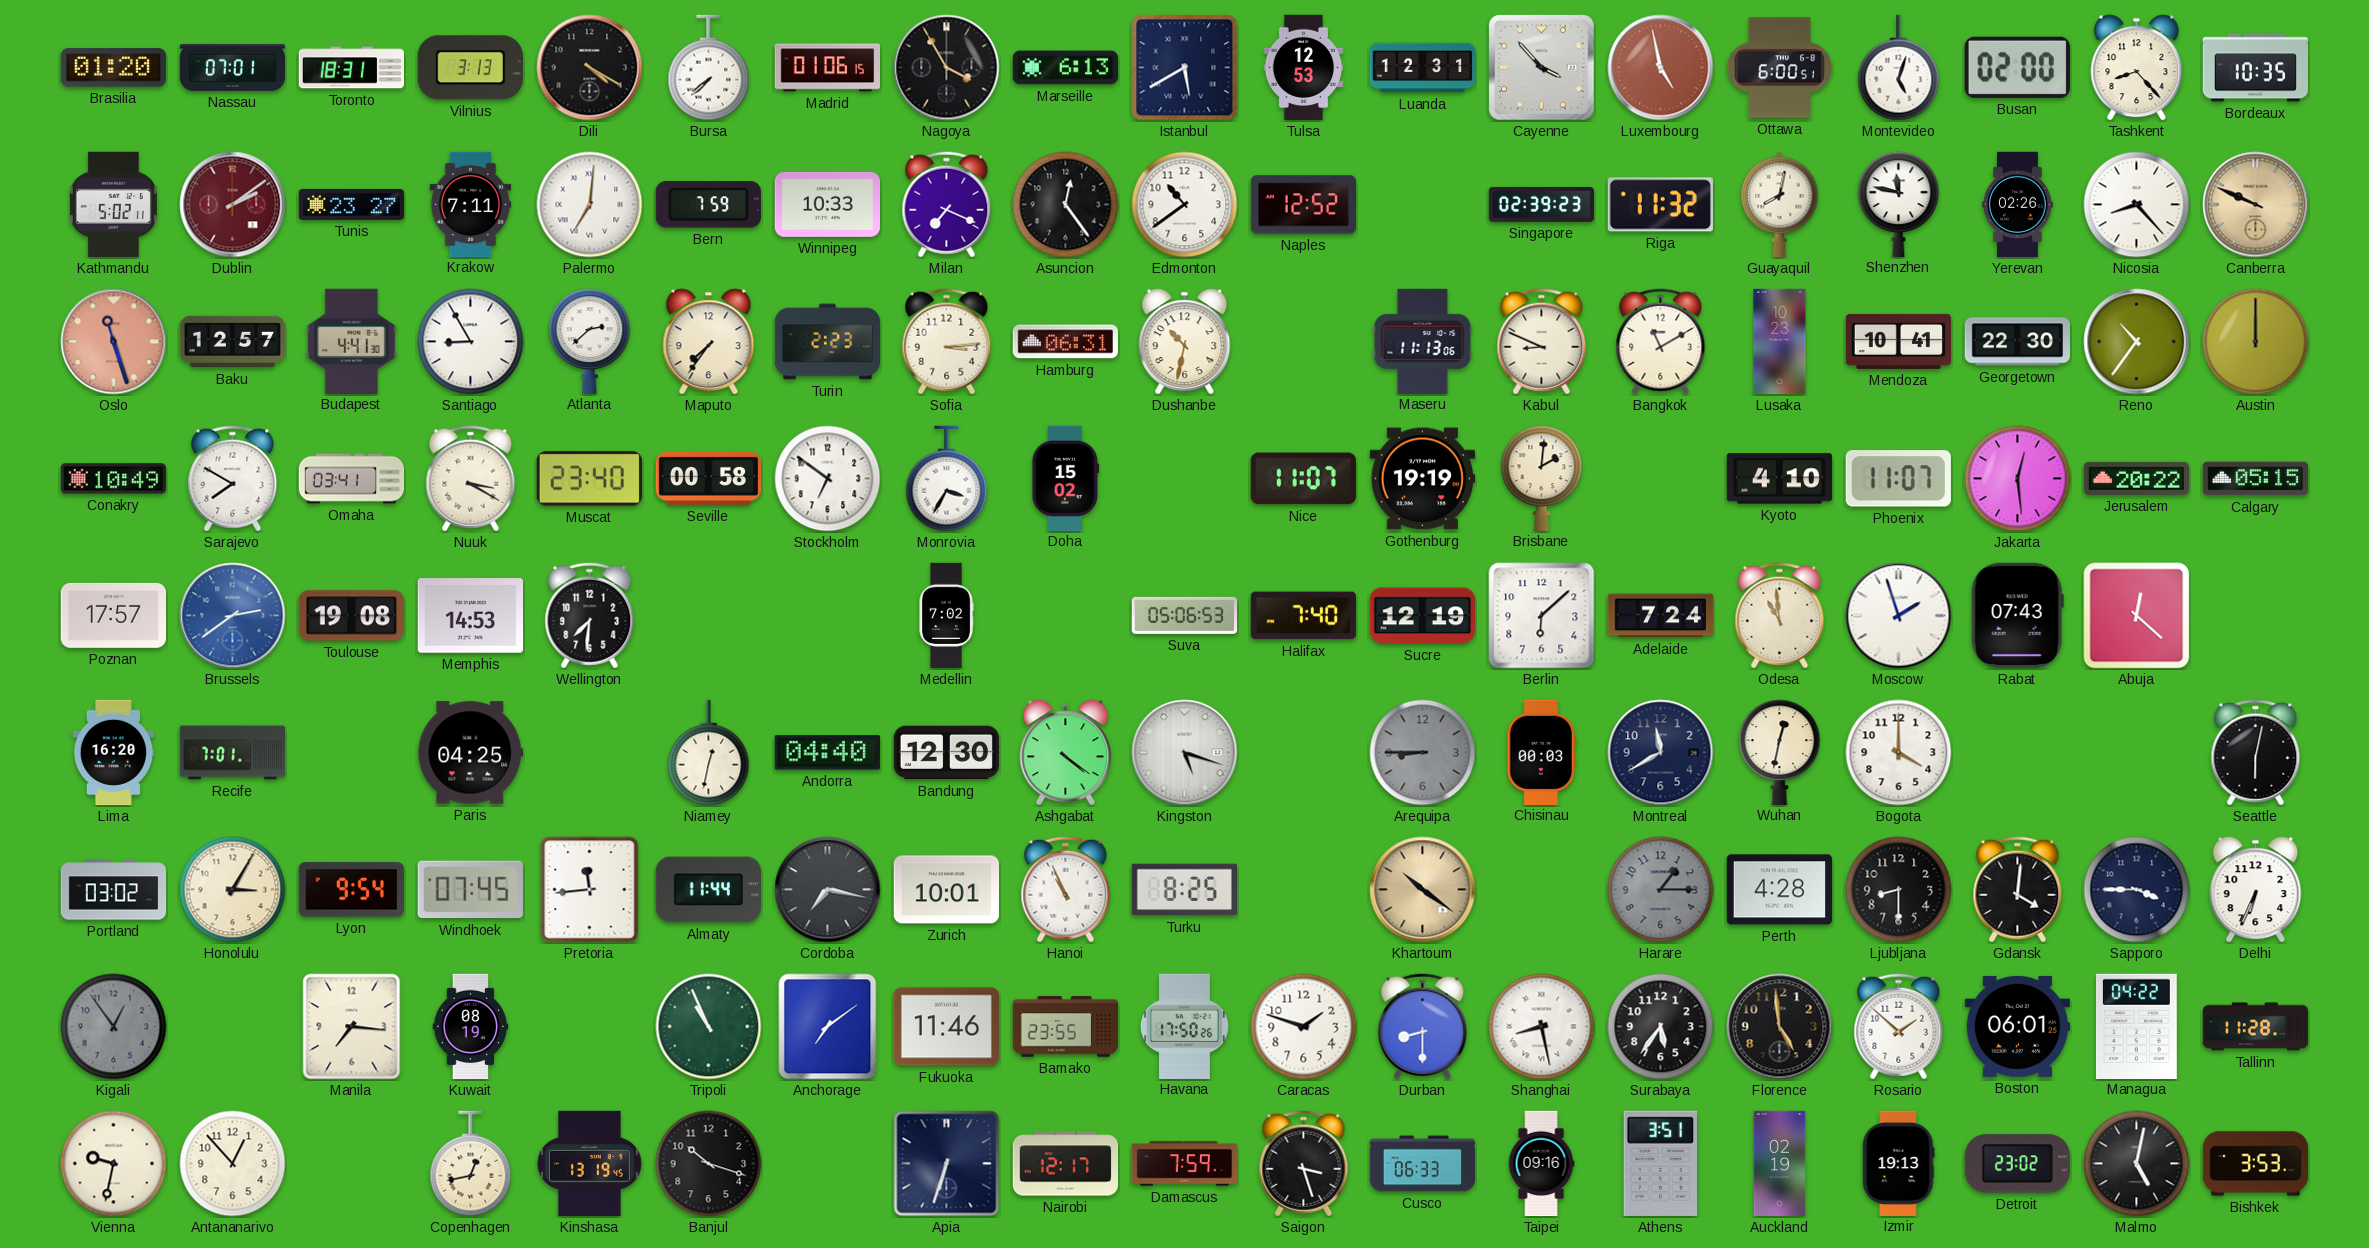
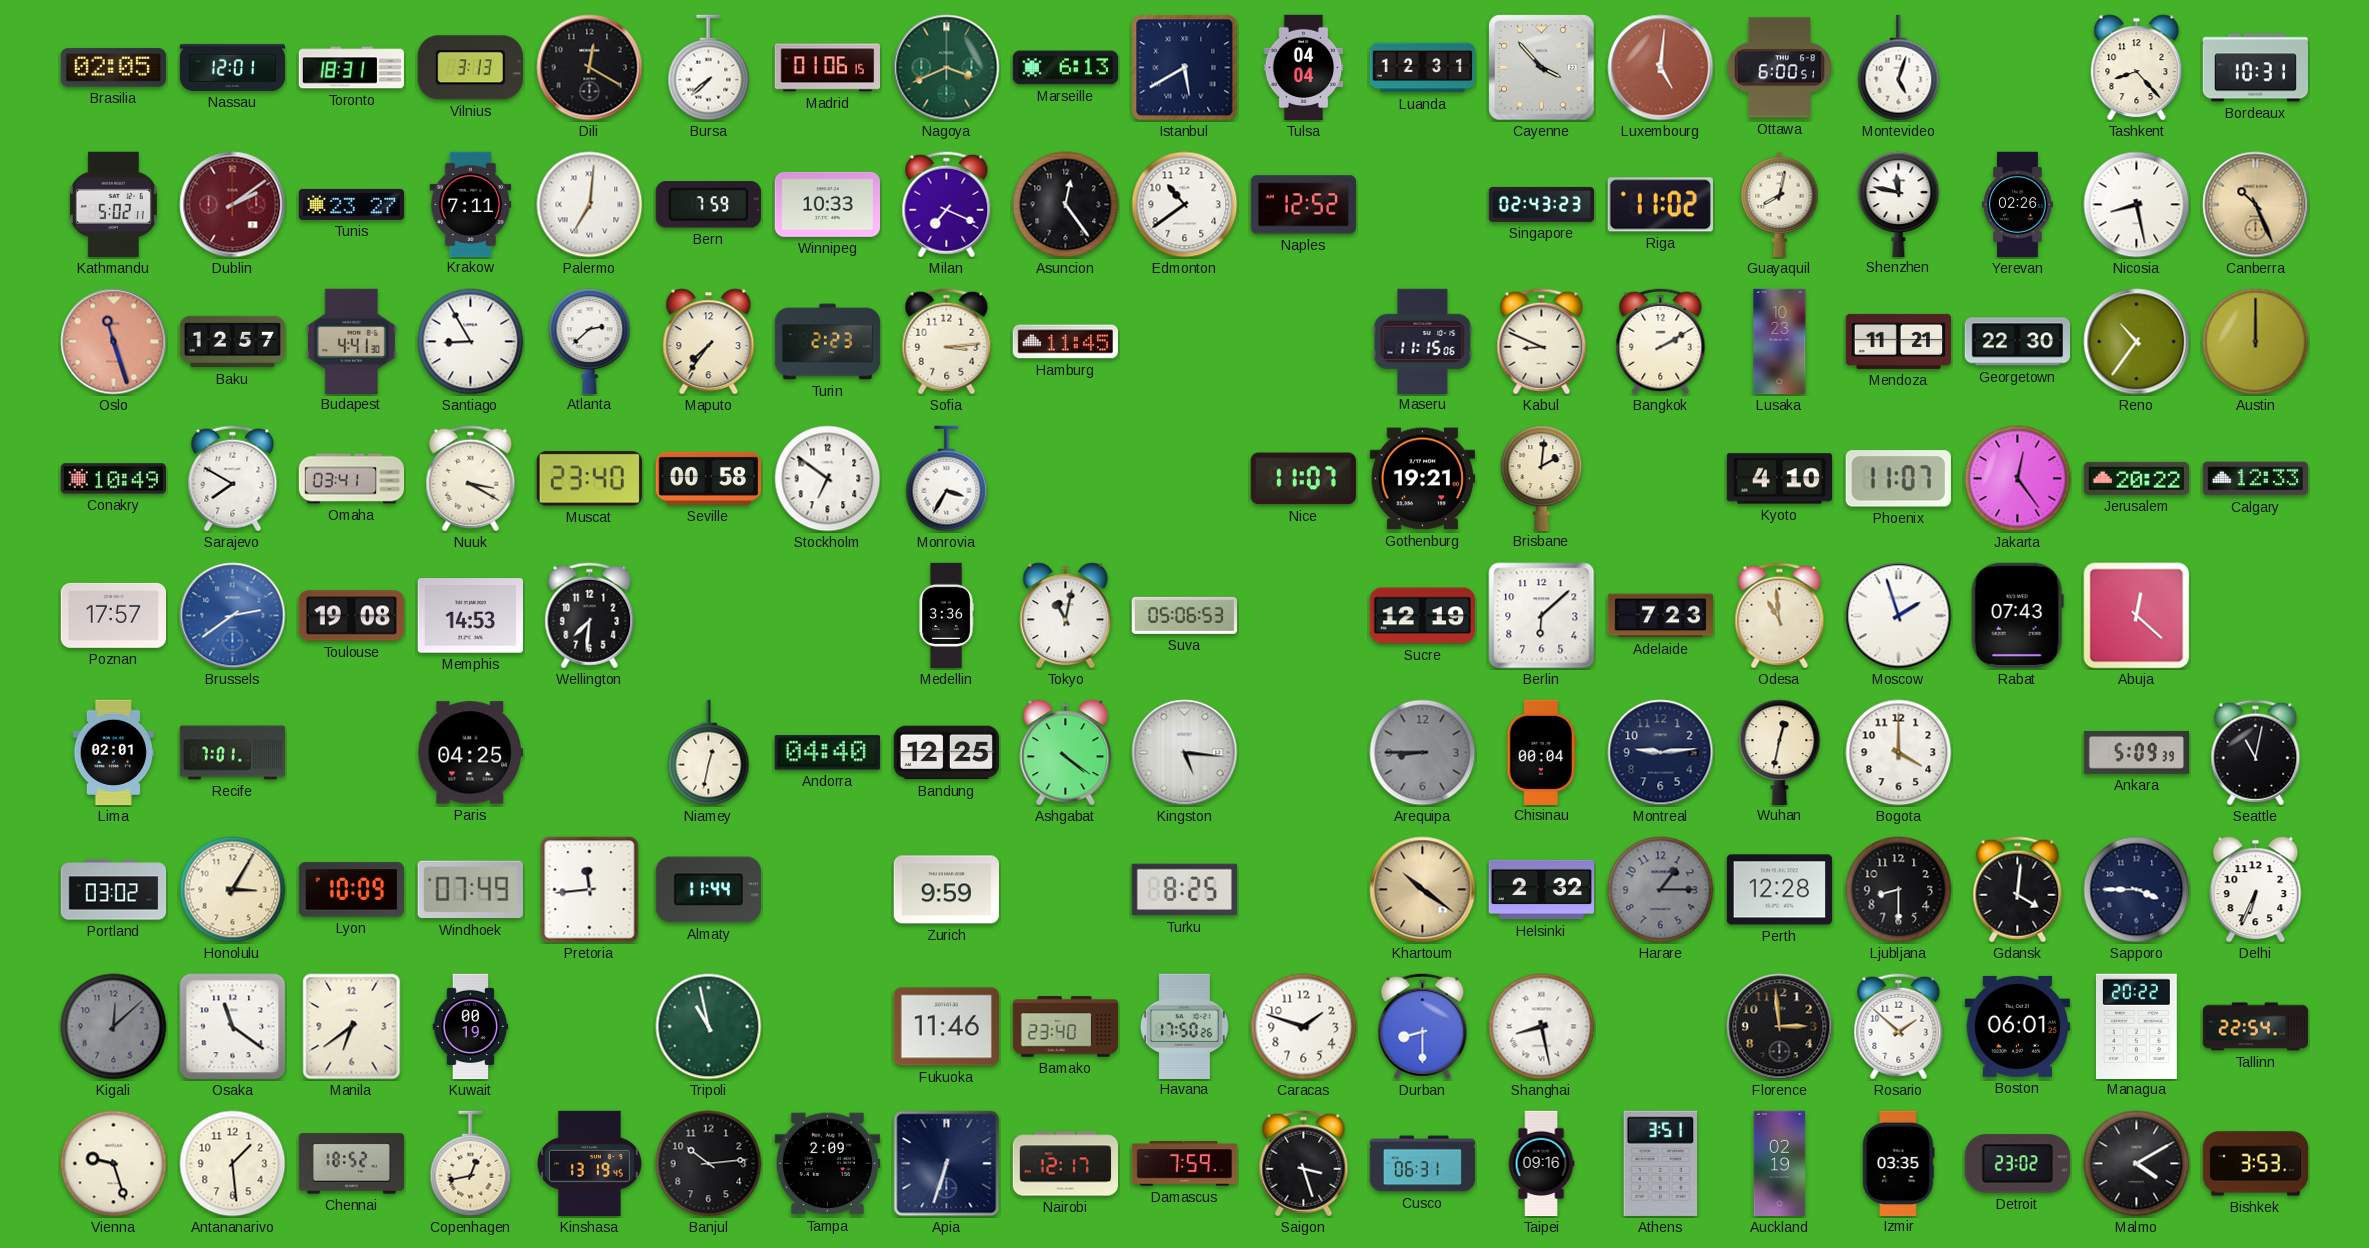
Brasilia: 01:20 -> 02:05
Nassau: 07:01 -> 12:01
Dili: 4:20 -> 12:20
Nagoya: 3:55 -> 3:41
Nagoya dial: black -> green
Tulsa: 12:53 -> 04:04
Luxembourg: 4:58 -> 5:01
Busan: 02:00 -> none
Bordeaux: 10:35 -> 10:31
Singapore: 02:39 -> 02:43
Riga: 11:32 -> 11:02
Nicosia: 8:23 -> 8:28
Canberra: 9:49 -> 10:26
Hamburg: 06:31 -> 11:45
Dushanbe: 10:32 -> none
Maseru: 11:13 -> 11:15
Bangkok: 11:10 -> 2:10
Mendoza: 10:41 -> 11:21
Doha: 15:02 -> none
Gothenburg: 19:19 -> 19:21
Jakarta: 12:29 -> 12:24
Calgary: 05:15 -> 12:33
Medellin: 7:02 -> 3:36
Tokyo: none -> 11:02
Halifax: 7:40 -> none
Adelaide: 7:24 -> 7:23
Lima: 16:20 -> 02:01
Bandung: 12:30 -> 12:25
Kingston: 5:18 -> 5:16
Chisinau: 00:03 -> 00:04
Montreal: 11:40 -> 9:14
Ankara: none -> 5:09
Seattle: 6:02 -> 11:02
Lyon: 9:54 -> 10:09
Windhoek: 07:45 -> 07:49
Cordoba: 7:17 -> none
Zurich: 10:01 -> 9:59
Hanoi: 10:56 -> none
Helsinki: none -> 2:32
Perth: 4:28 -> 12:28
Kigali: 12:54 -> 12:08
Osaka: none -> 11:21
Manila: 7:16 -> 6:39
Kuwait: 08:19 -> 00:19
Tripoli: 10:56 -> 10:58
Anchorage: 7:09 -> none
Bamako: 23:55 -> 23:40
Surabaya: 5:36 -> none
Florence: 4:59 -> 2:59
Managua: 04:22 -> 20:22
Tallinn: 11:28 -> 22:54
Vienna: 9:32 -> 9:27
Antananarivo: 12:53 -> 1:29
Chennai: none -> 18:52
Banjul: 10:18 -> 10:14
Tampa: none -> 2:09
Cusco: 06:33 -> 06:31
Izmir: 19:13 -> 03:35
Malmo: 5:02 -> 4:10
